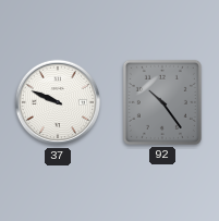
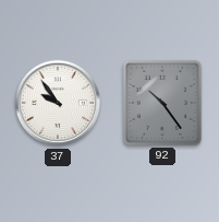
37: 9:49 -> 9:54
